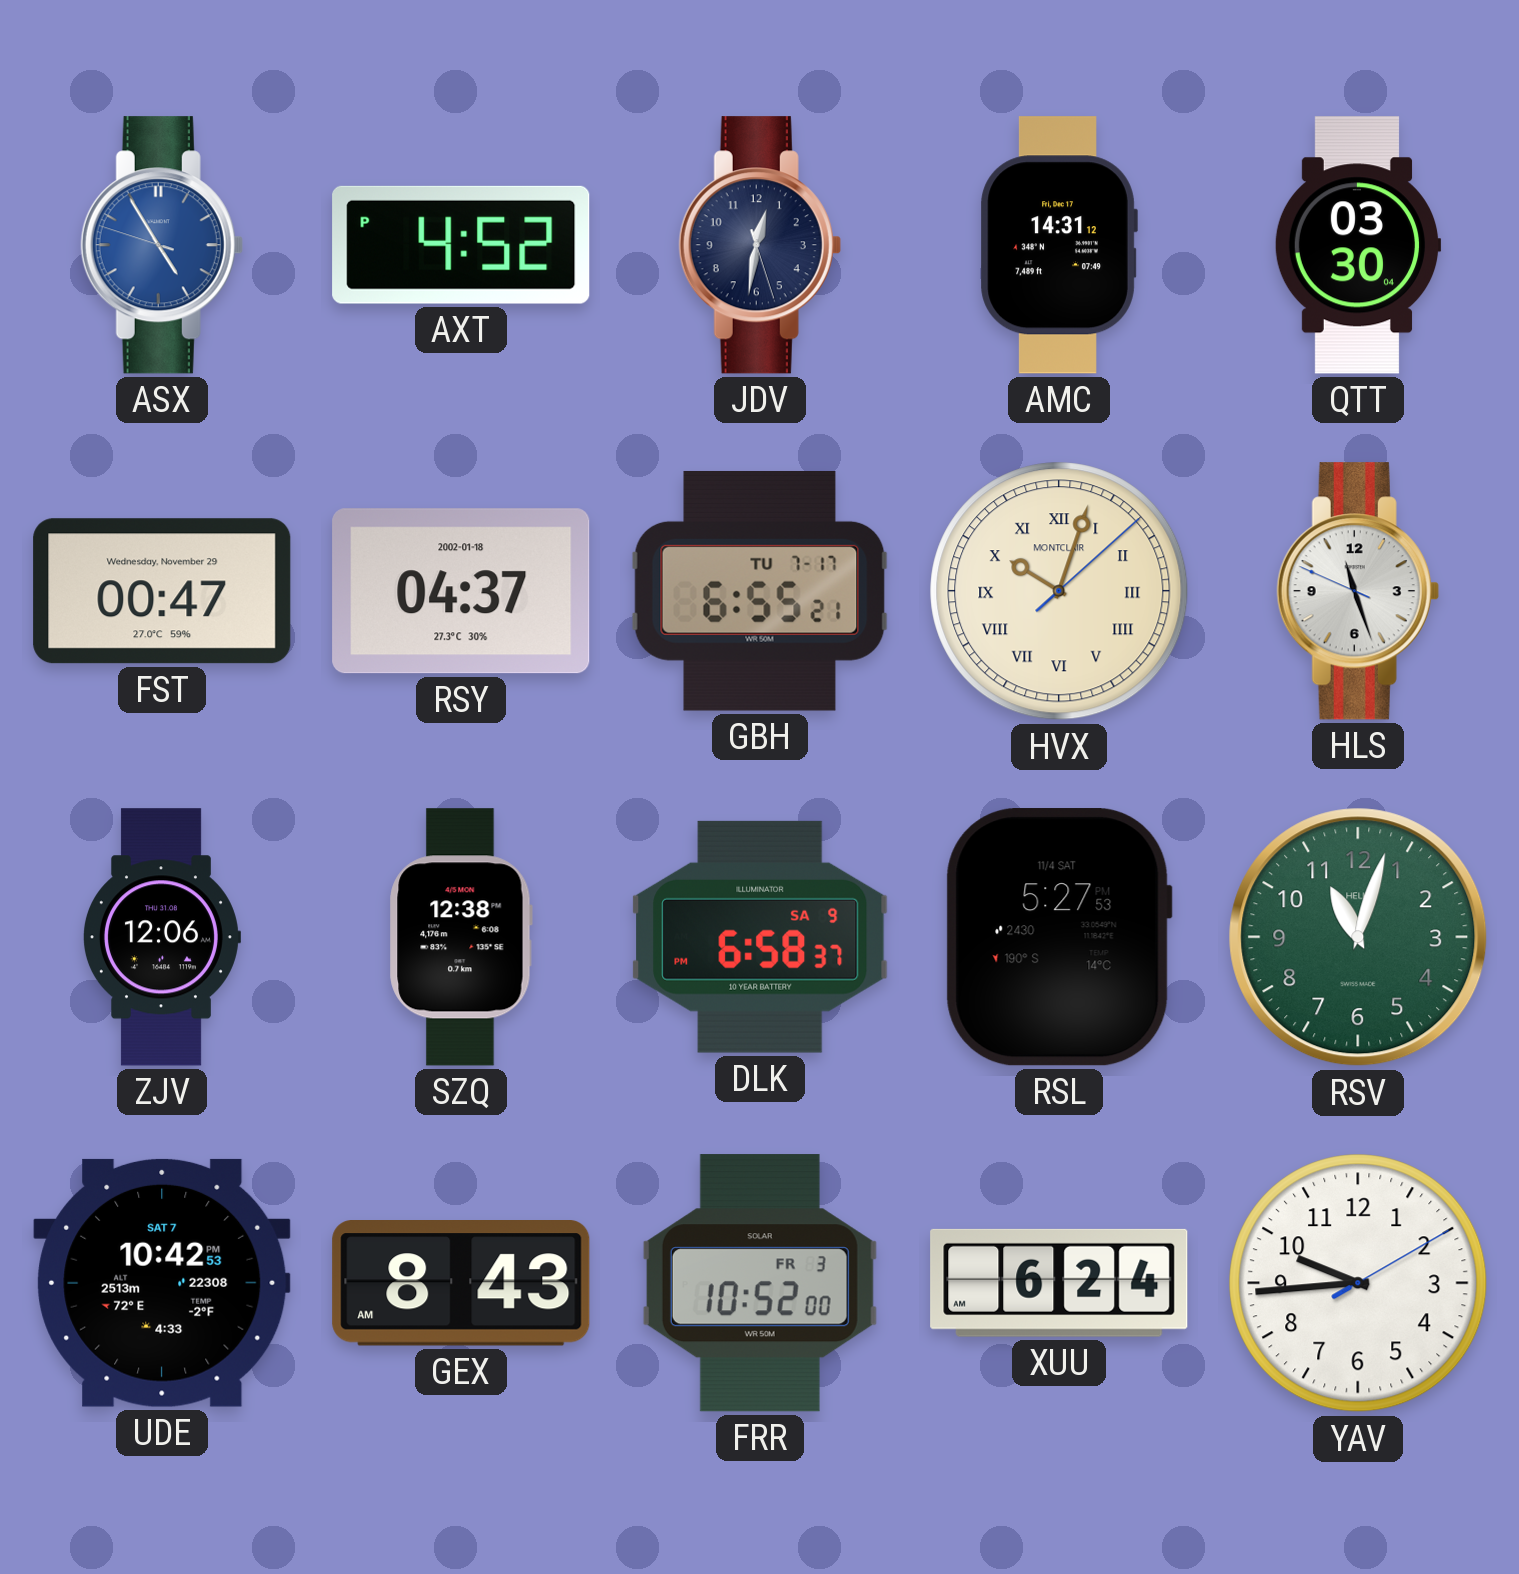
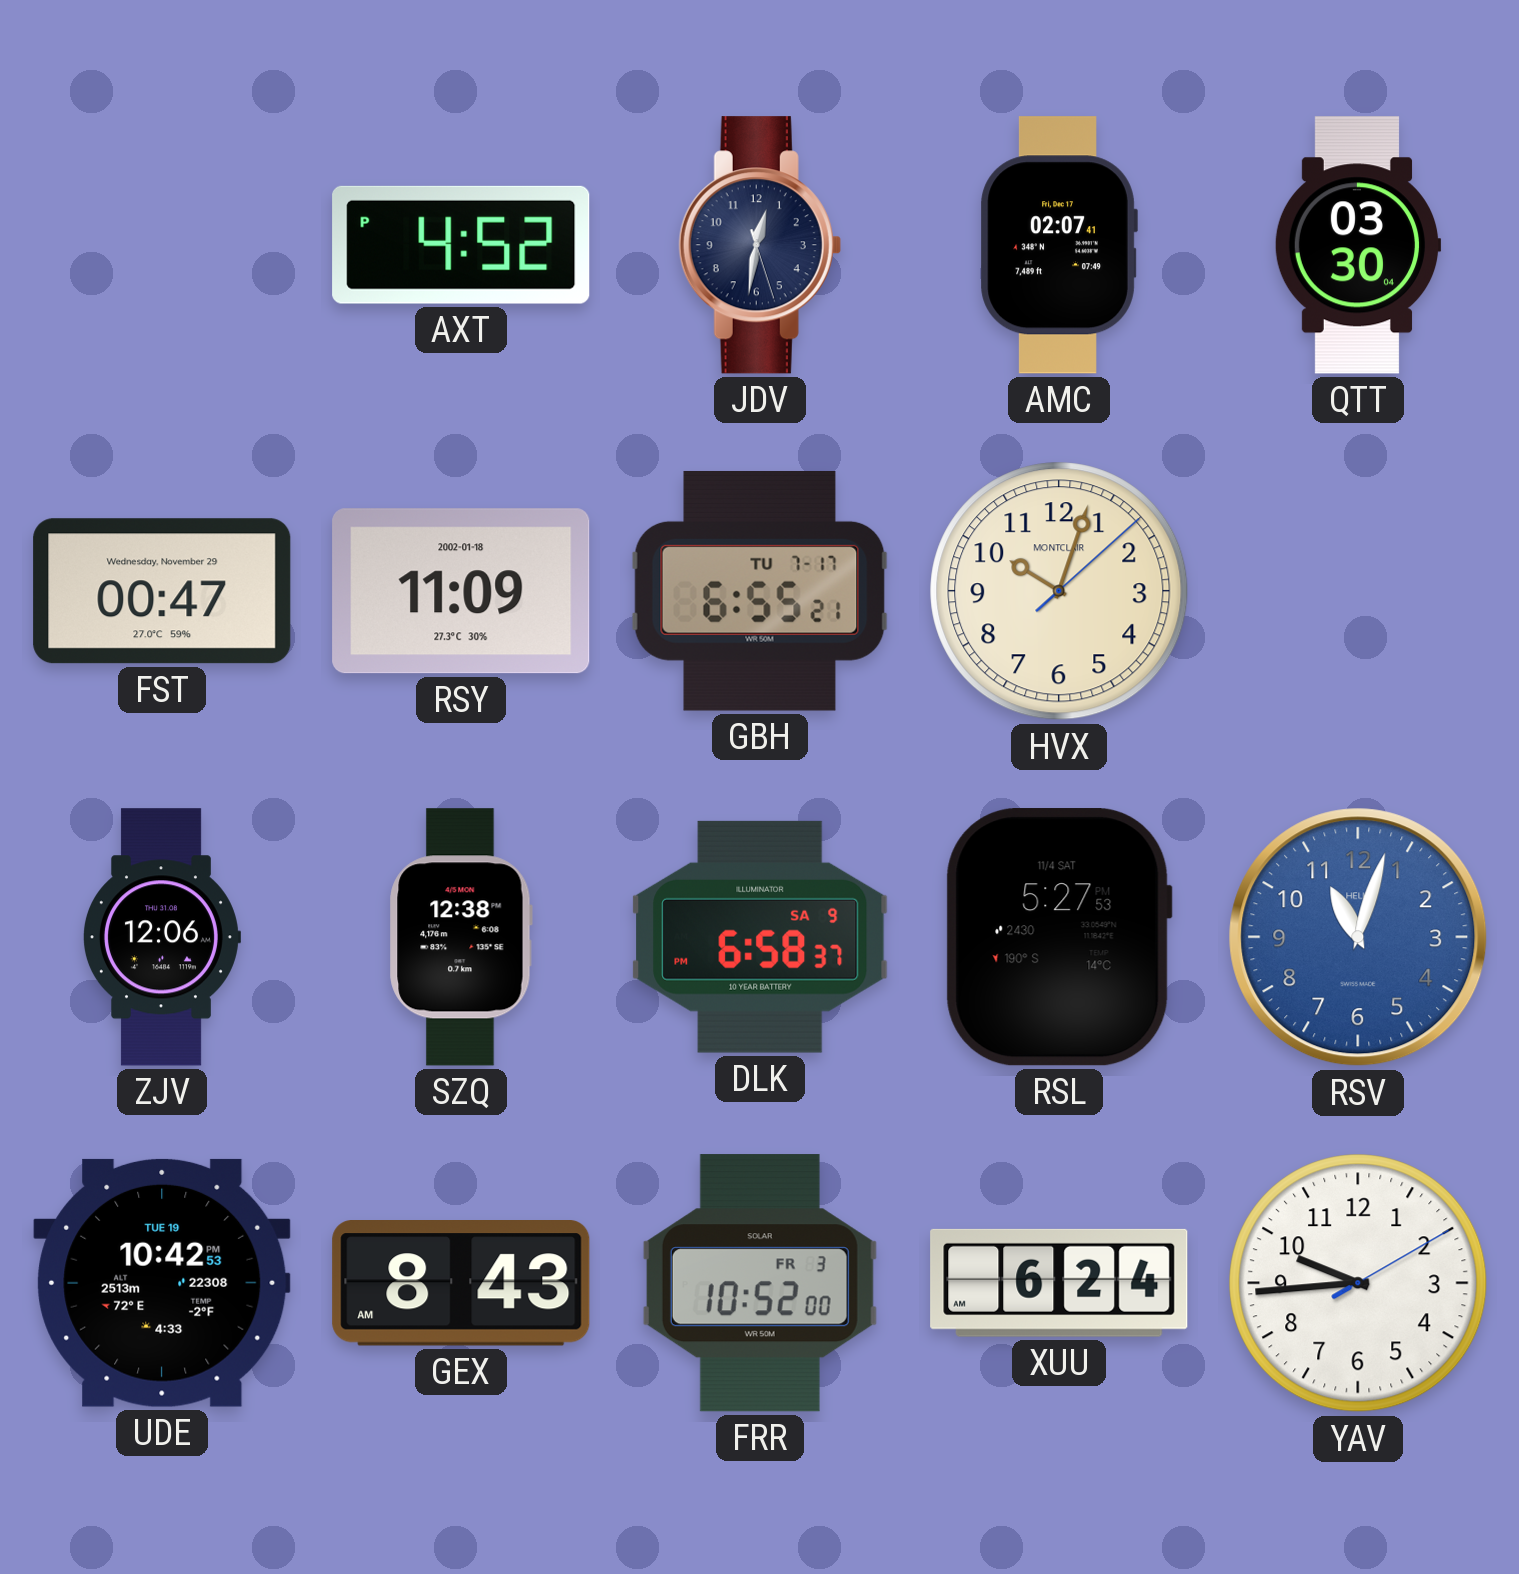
ASX: 4:54 -> none
AMC: 14:31 -> 02:07
RSY: 04:37 -> 11:09
HVX numerals: Roman -> Arabic
HLS: 11:26 -> none
RSV dial: green -> blue
UDE date: SAT 7 -> TUE 19
